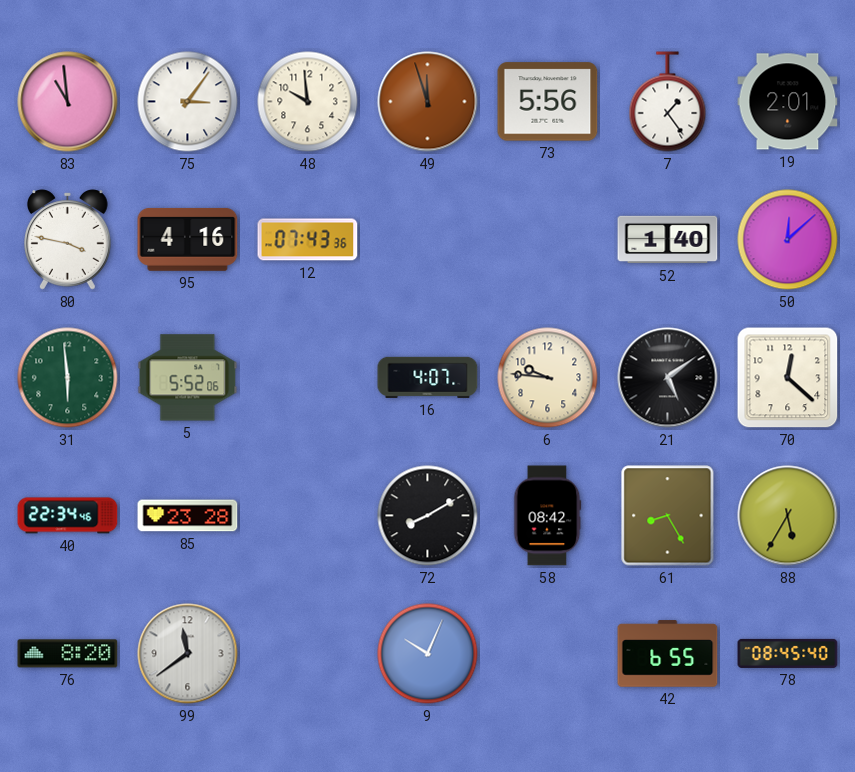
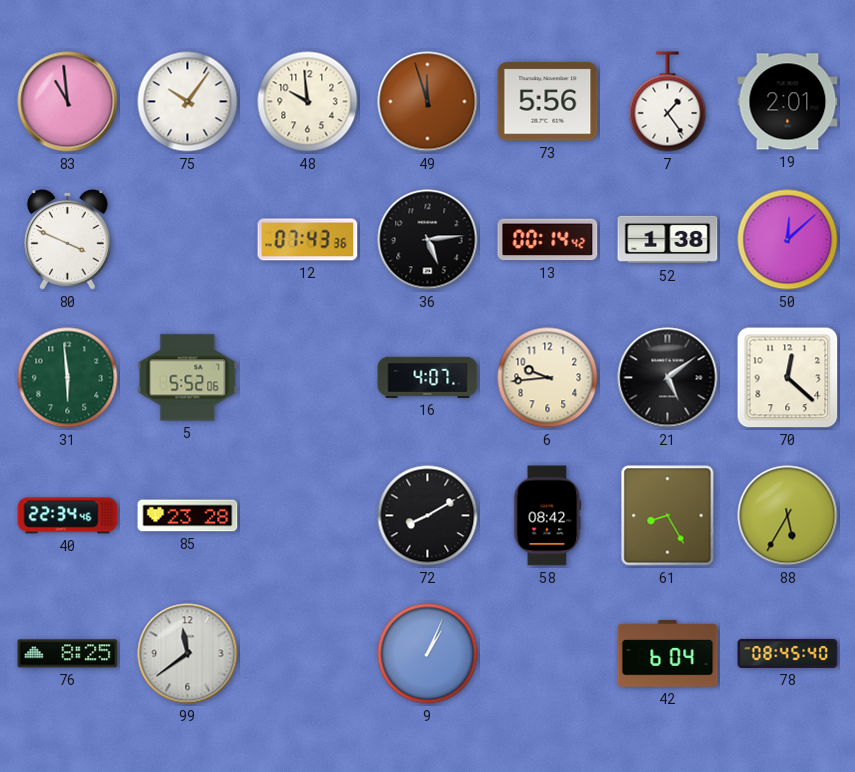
75: 3:06 -> 10:06
80: 3:47 -> 3:49
95: 4:16 -> none
36: none -> 5:14
13: none -> 00:14
52: 1:40 -> 1:38
6: 9:46 -> 9:44
76: 8:20 -> 8:25
9: 10:04 -> 1:04
42: 6:55 -> 6:04
